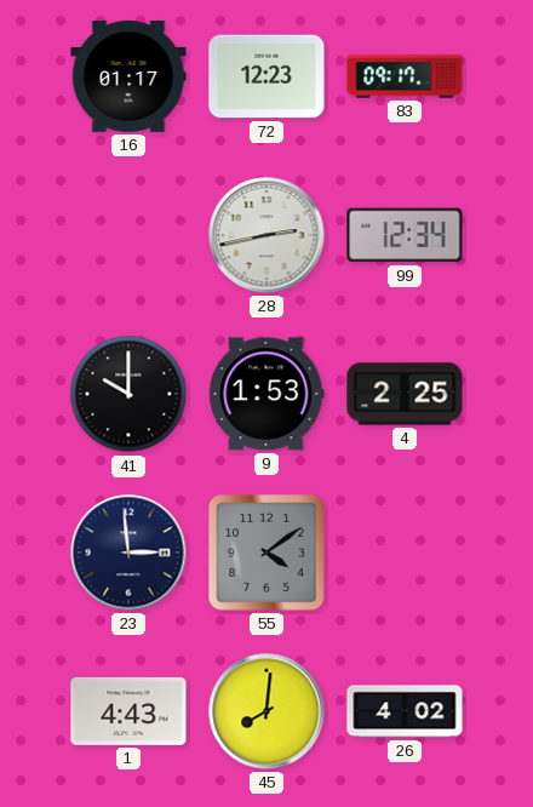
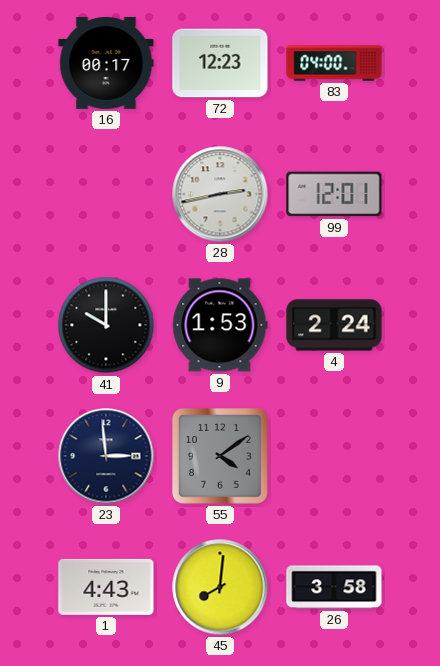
16: 01:17 -> 00:17
83: 09:17 -> 04:00
99: 12:34 -> 12:01
4: 2:25 -> 2:24
26: 4:02 -> 3:58
